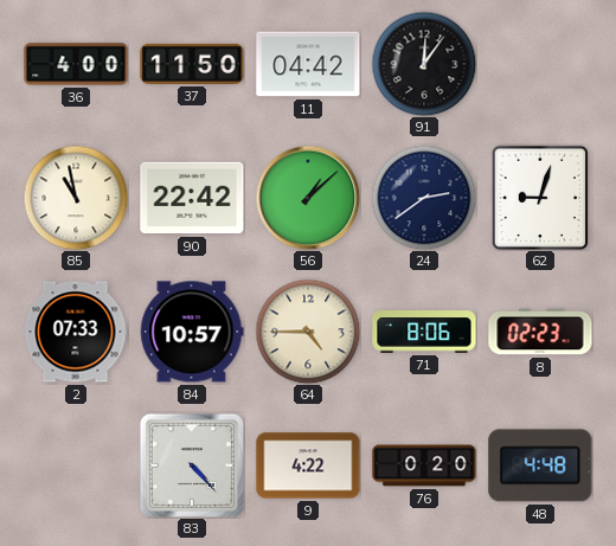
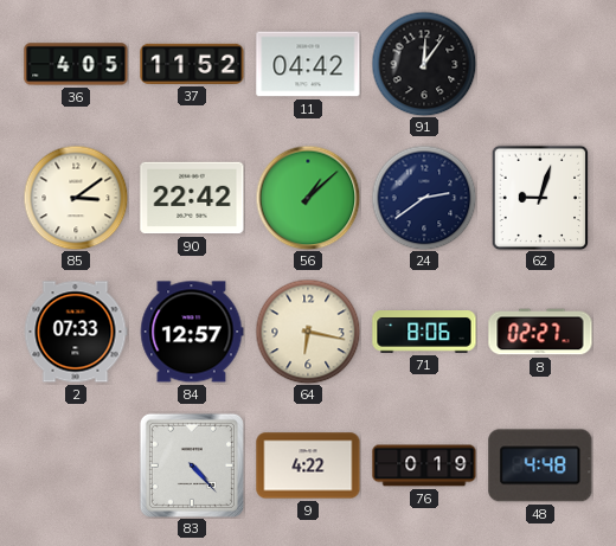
36: 4:00 -> 4:05
37: 11:50 -> 11:52
85: 10:58 -> 3:09
84: 10:57 -> 12:57
64: 4:45 -> 6:17
8: 02:23 -> 02:27
76: 0:20 -> 0:19
